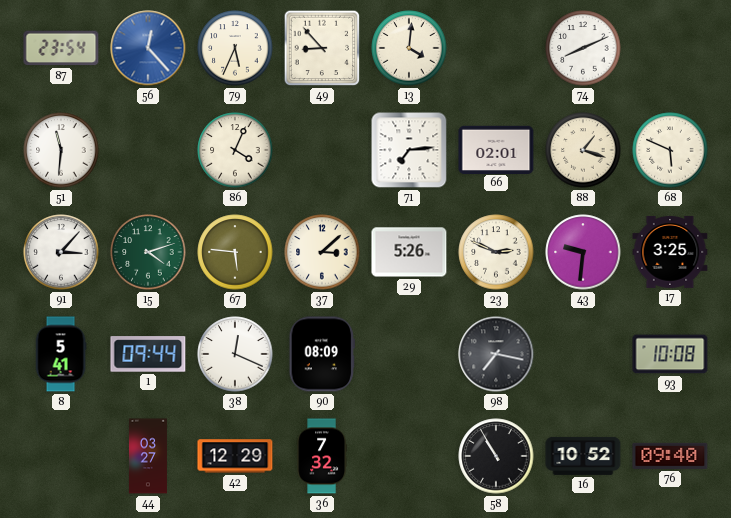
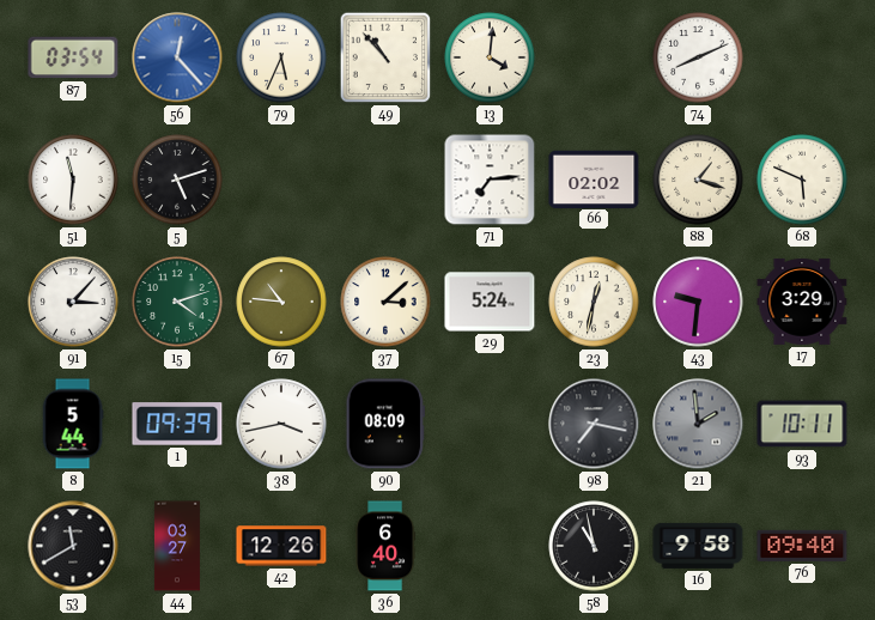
87: 23:54 -> 03:54
49: 8:53 -> 10:53
5: none -> 5:12
86: 4:04 -> none
66: 02:01 -> 02:02
67: 5:46 -> 10:46
29: 5:26 -> 5:24
23: 2:49 -> 12:32
17: 3:25 -> 3:29
8: 5:41 -> 5:44
1: 09:44 -> 09:39
38: 12:19 -> 3:43
21: none -> 1:59
93: 10:08 -> 10:11
53: none -> 11:40
42: 12:29 -> 12:26
36: 7:32 -> 6:40
58: 10:55 -> 10:58
16: 10:52 -> 9:58
